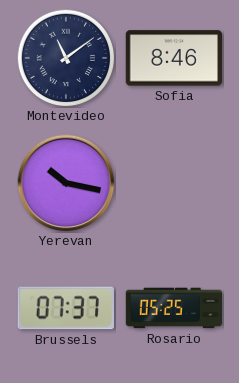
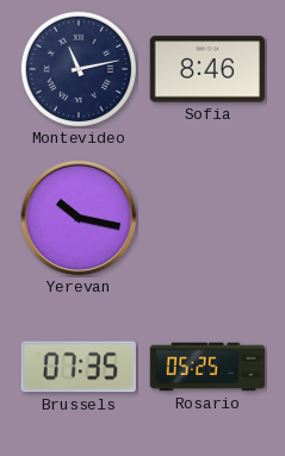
Montevideo: 11:09 -> 11:13
Brussels: 07:37 -> 07:35
